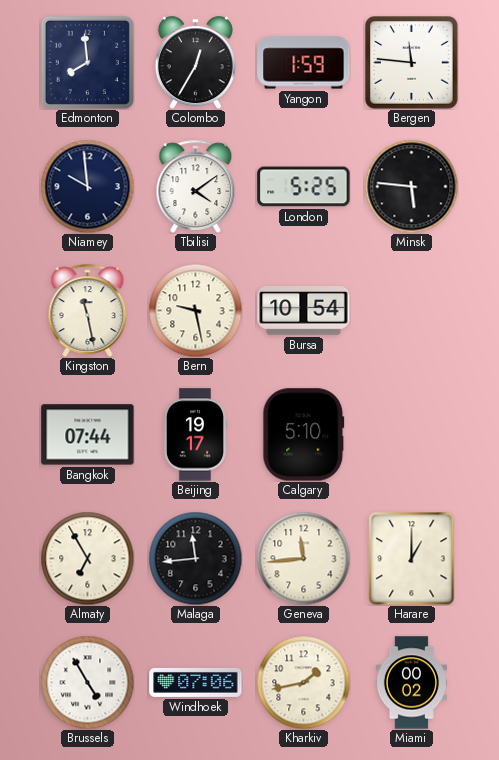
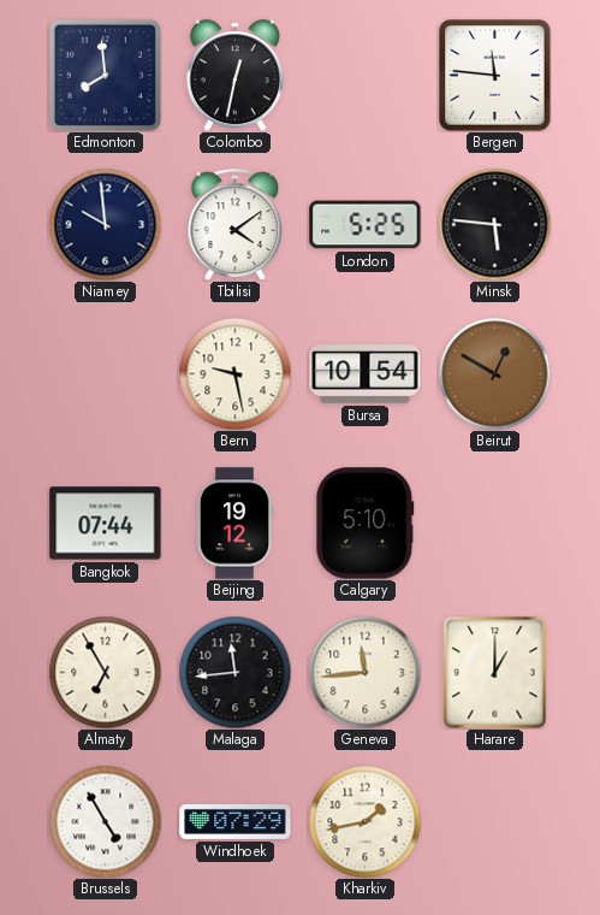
Colombo: 12:35 -> 12:32
Yangon: 1:59 -> none
Kingston: 11:28 -> none
Beirut: none -> 12:50
Beijing: 19:17 -> 19:12
Windhoek: 07:06 -> 07:29
Miami: 00:02 -> none
